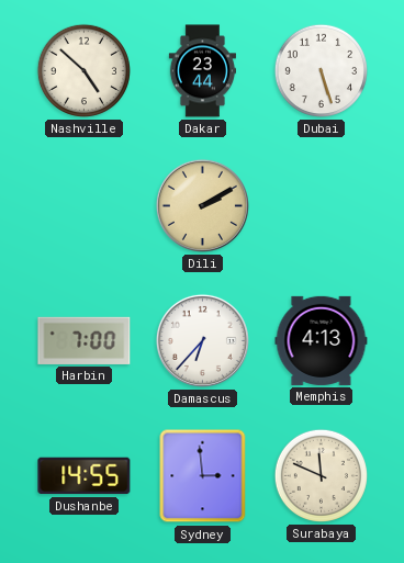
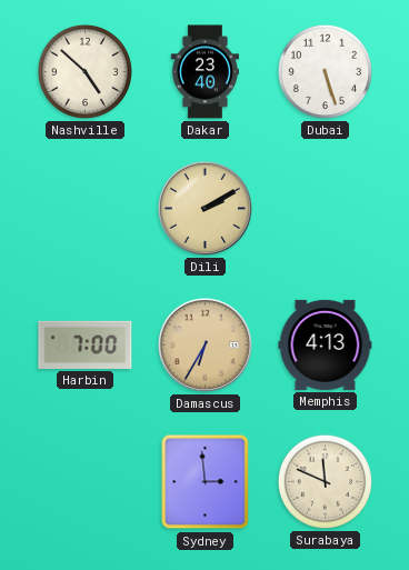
Dakar: 23:44 -> 23:40
Damascus: 6:37 -> 6:35
Damascus dial: white -> champagne
Dushanbe: 14:55 -> none
